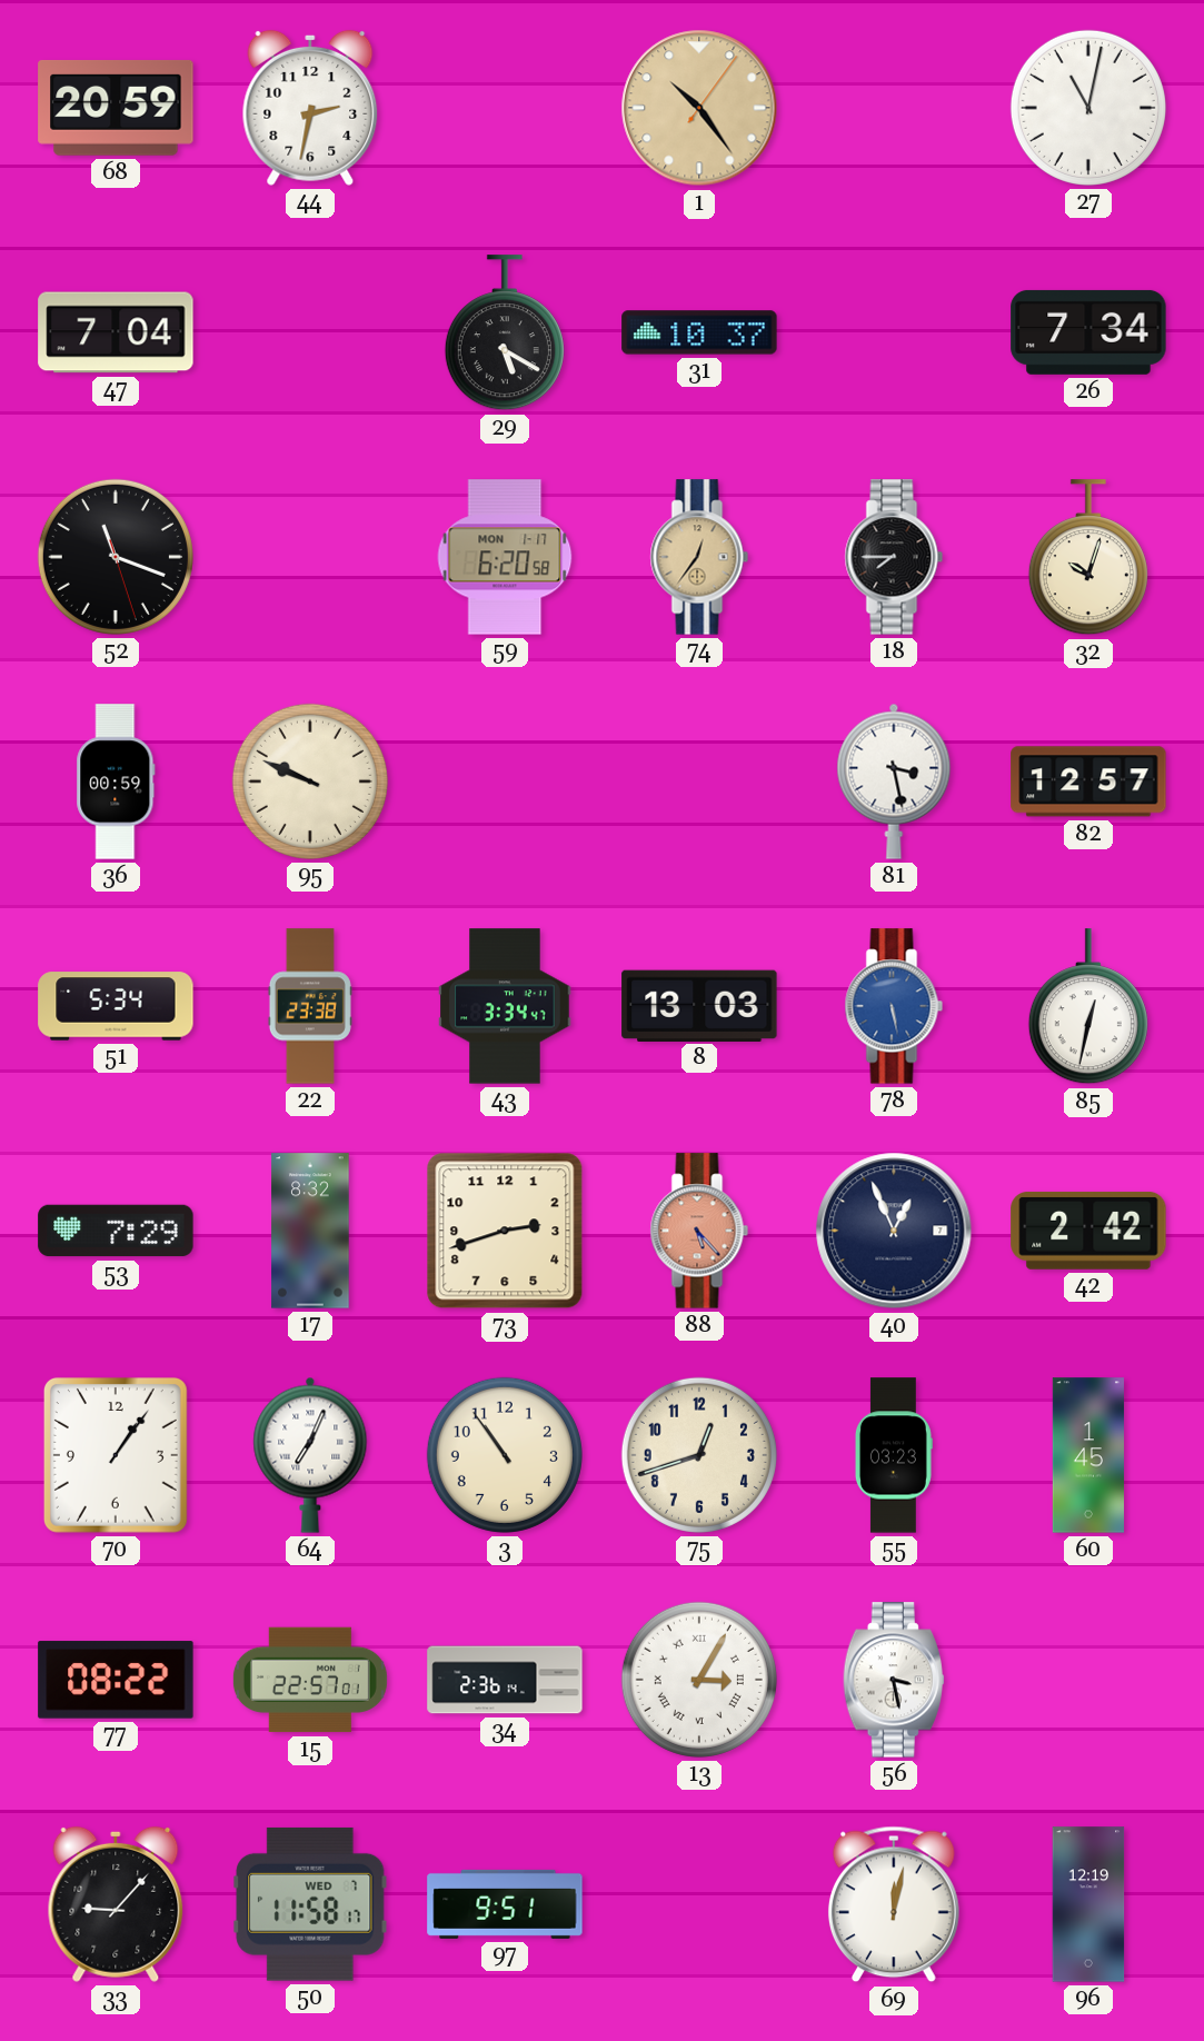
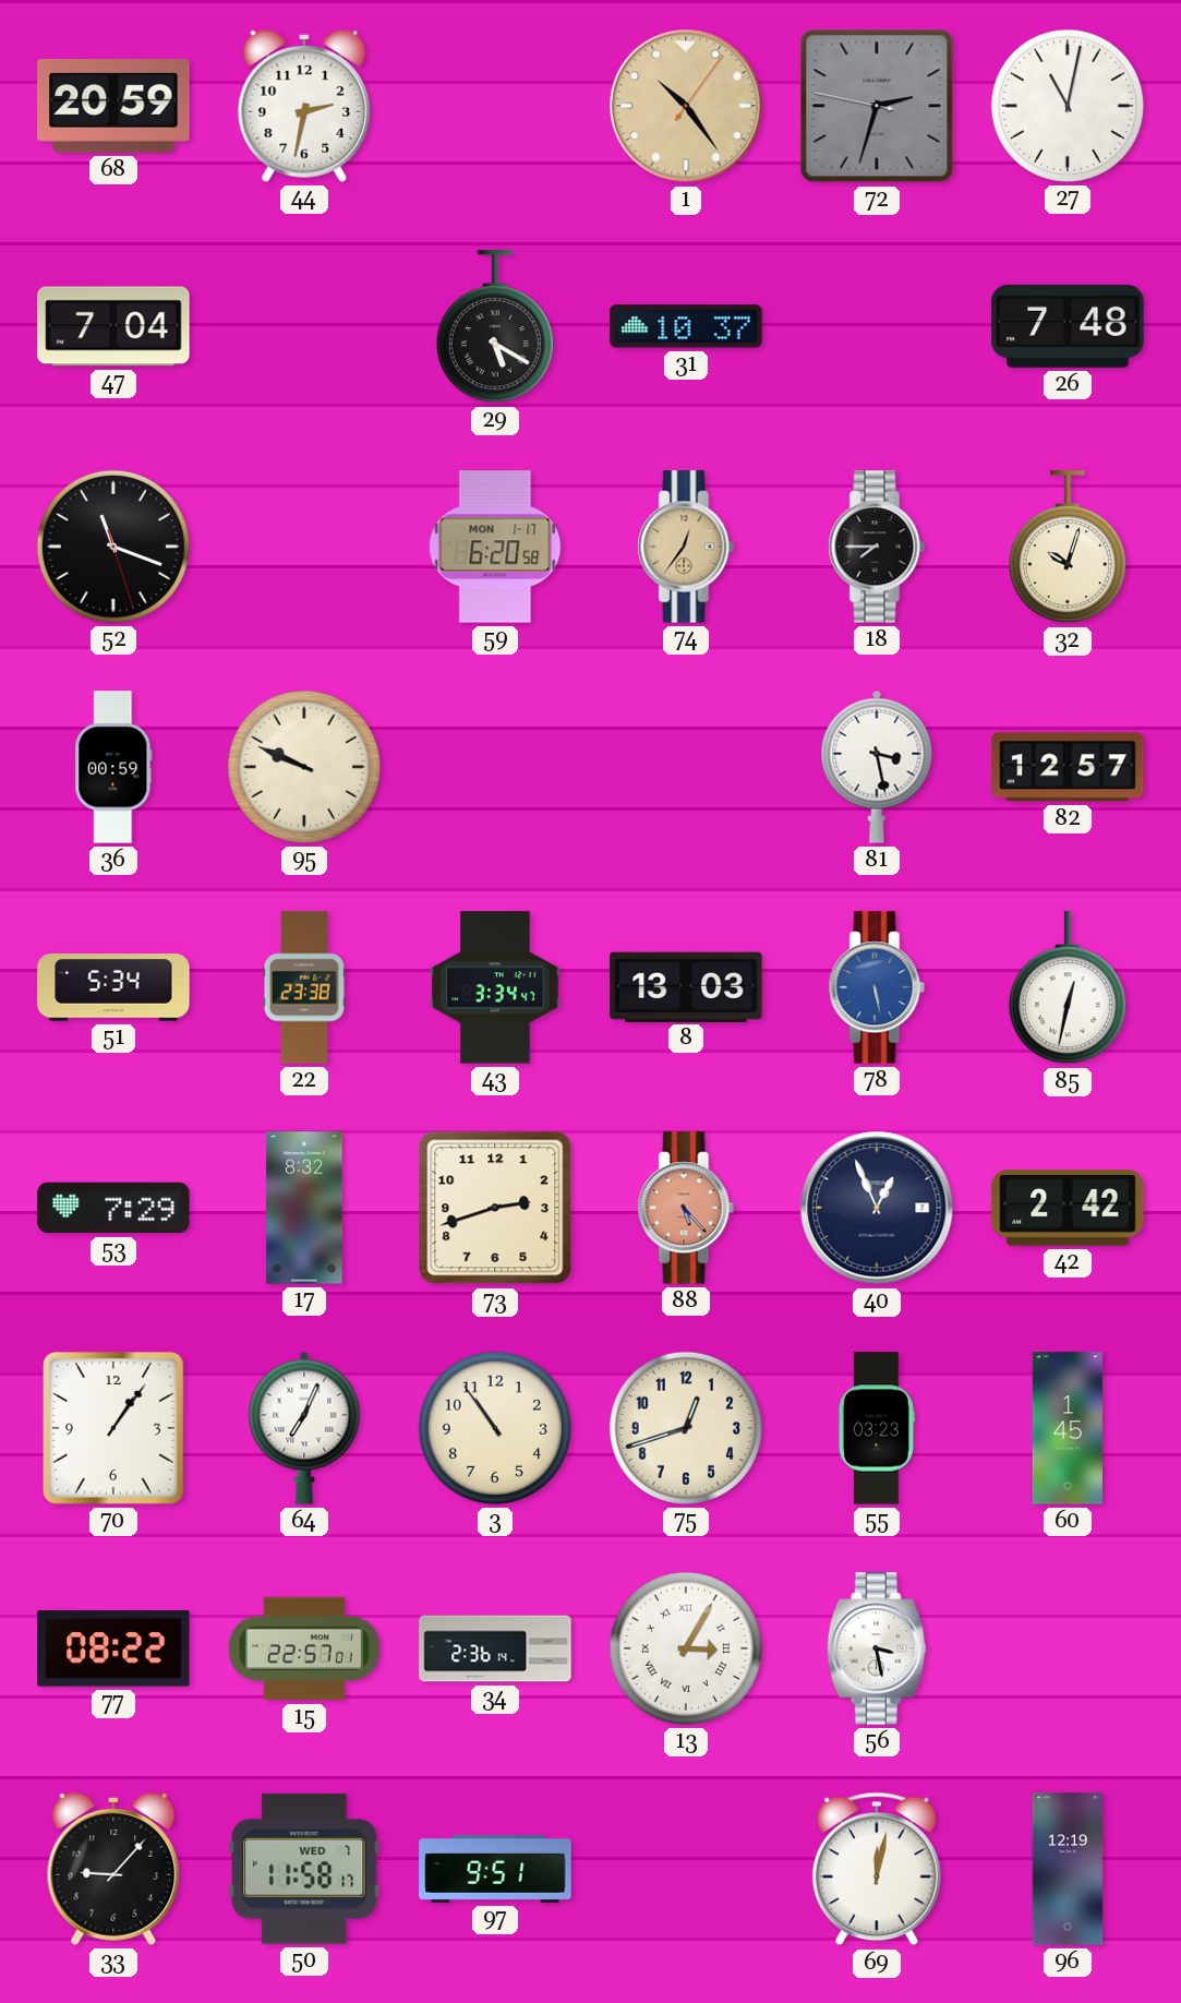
72: none -> 2:32
26: 7:34 -> 7:48
